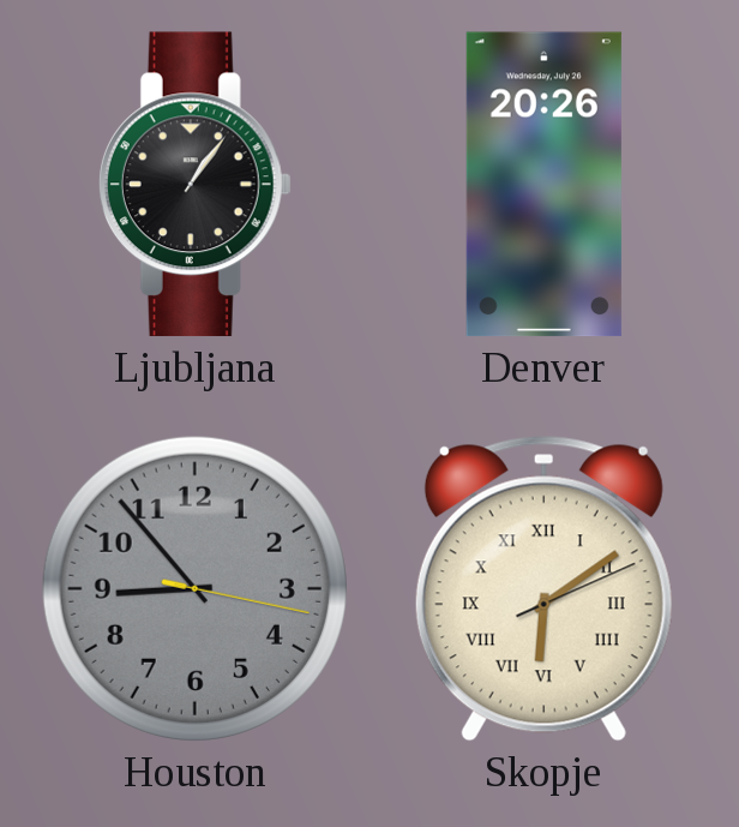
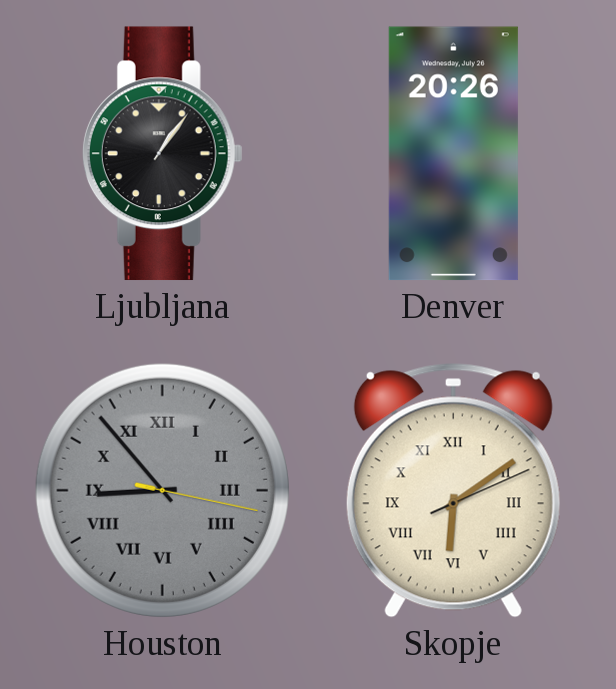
Houston numerals: Arabic -> Roman
